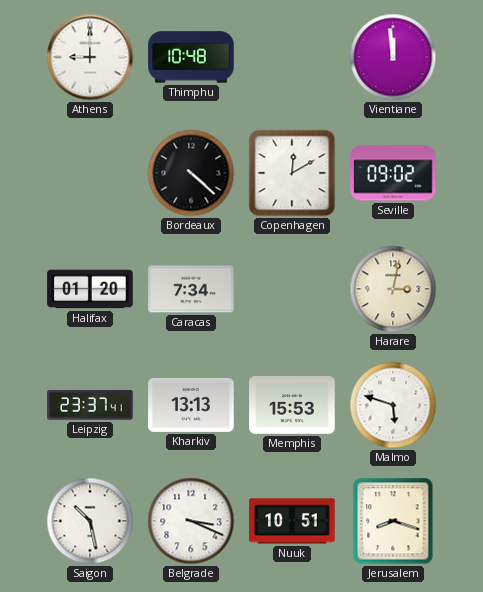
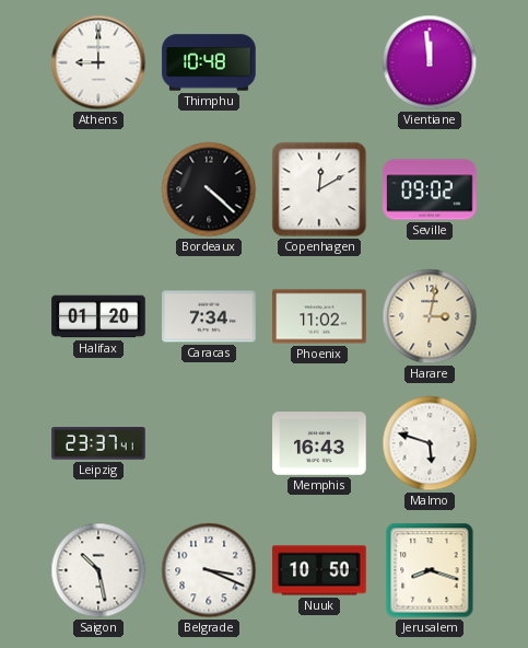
Phoenix: none -> 11:02
Kharkiv: 13:13 -> none
Memphis: 15:53 -> 16:43
Nuuk: 10:51 -> 10:50
